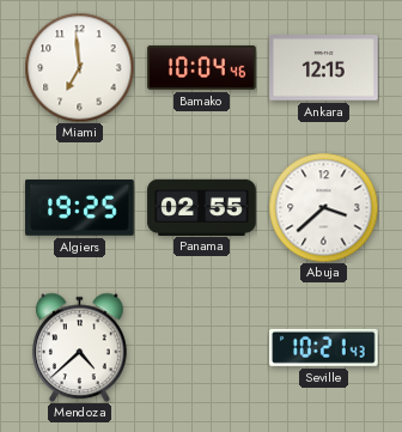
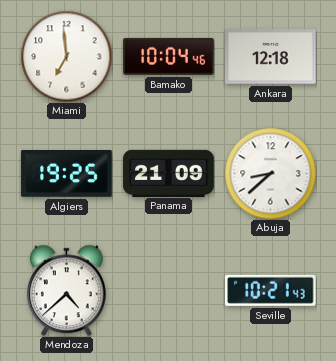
Ankara: 12:15 -> 12:18
Panama: 02:55 -> 21:09
Abuja: 3:38 -> 8:38
